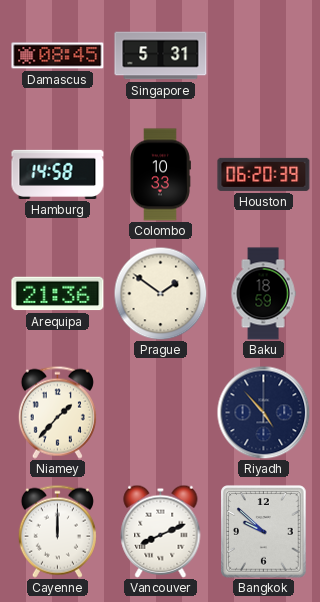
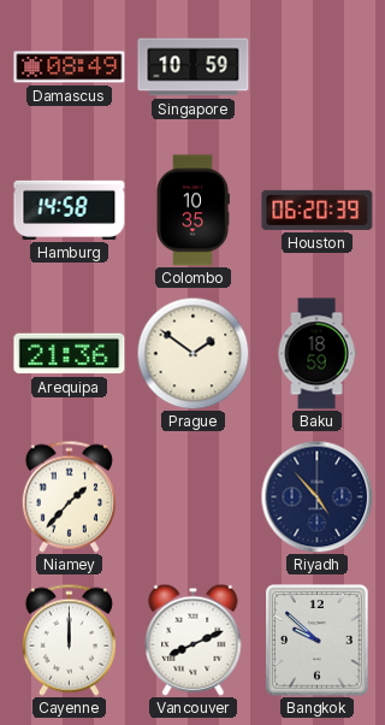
Damascus: 08:45 -> 08:49
Singapore: 5:31 -> 10:59
Colombo: 10:33 -> 10:35
